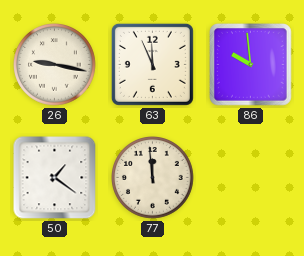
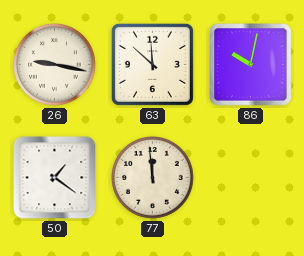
63: 11:56 -> 11:52
86: 9:59 -> 10:02
